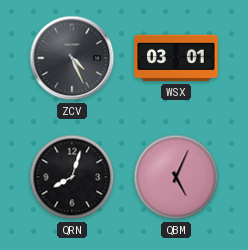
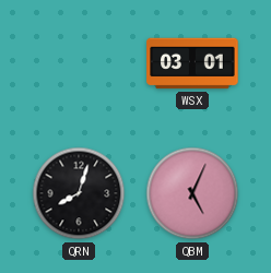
ZCV: 4:26 -> none
